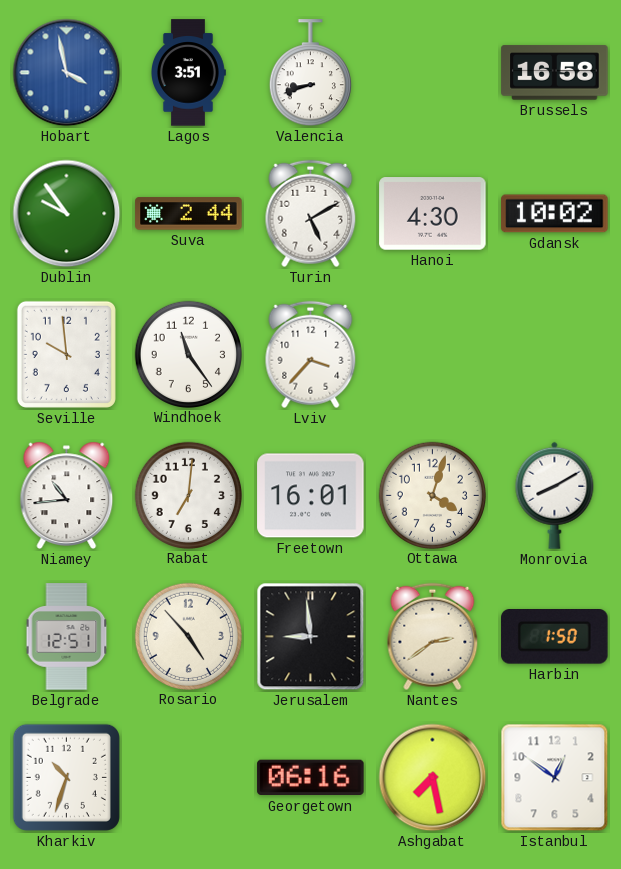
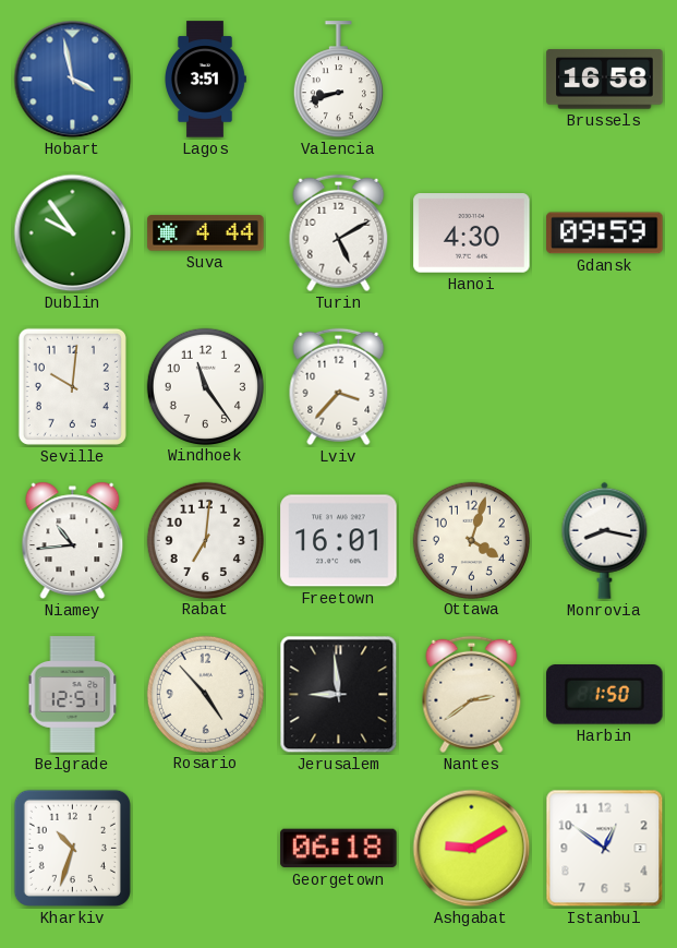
Suva: 2:44 -> 4:44
Gdansk: 10:02 -> 09:59
Seville: 9:59 -> 10:01
Monrovia: 8:10 -> 8:17
Georgetown: 06:16 -> 06:18
Ashgabat: 7:28 -> 9:10
